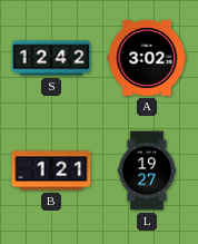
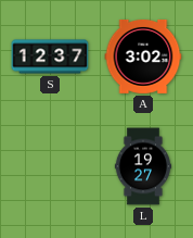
S: 12:42 -> 12:37
B: 1:21 -> none
